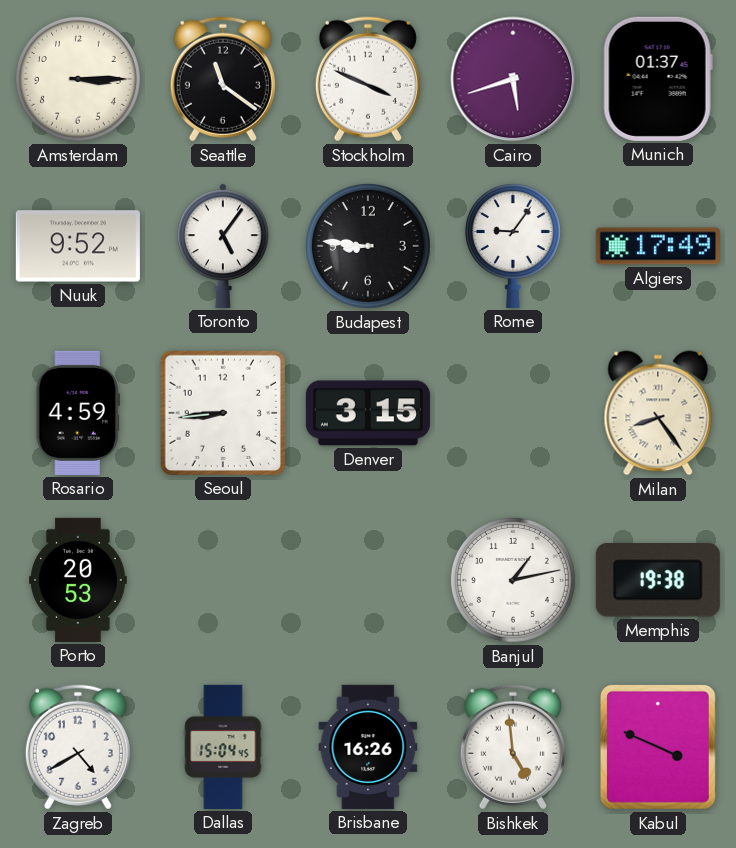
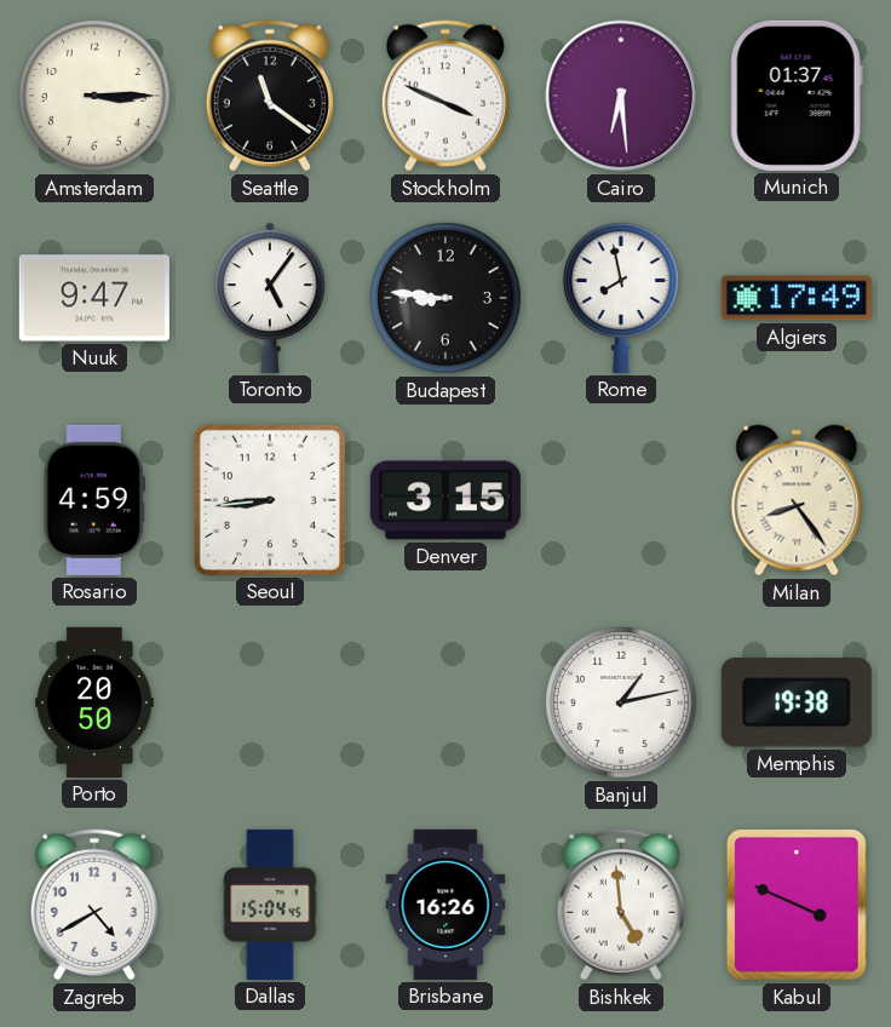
Cairo: 5:42 -> 6:29
Nuuk: 9:52 -> 9:47
Rome: 9:06 -> 7:58
Porto: 20:53 -> 20:50
